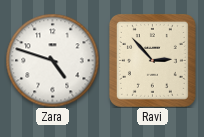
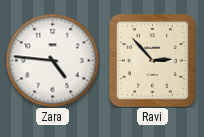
Zara: 4:48 -> 4:46
